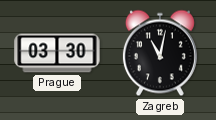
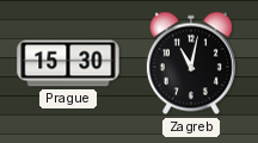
Prague: 03:30 -> 15:30
